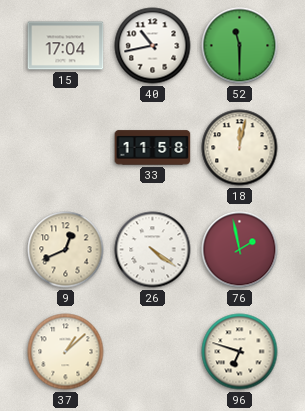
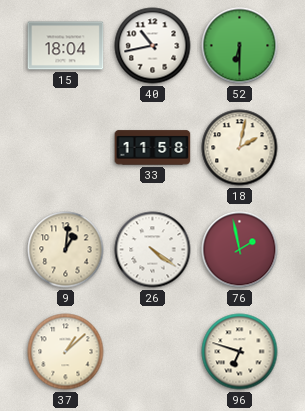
15: 17:04 -> 18:04
52: 11:30 -> 6:30
18: 12:02 -> 2:02
9: 12:41 -> 1:01
